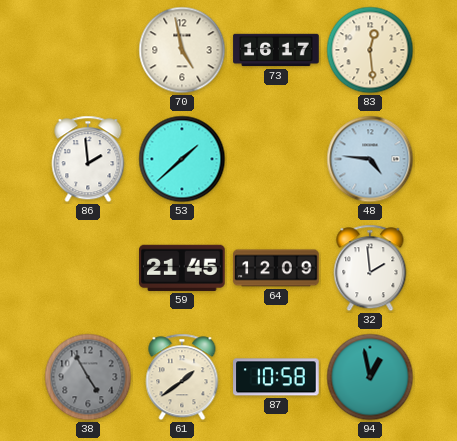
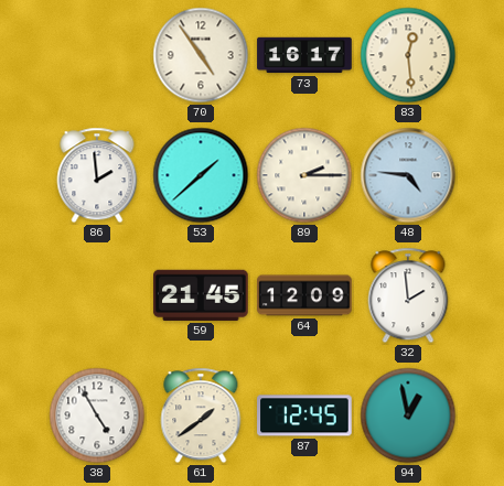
70: 4:58 -> 4:54
89: none -> 2:15
38 dial: grey -> white
87: 10:58 -> 12:45
